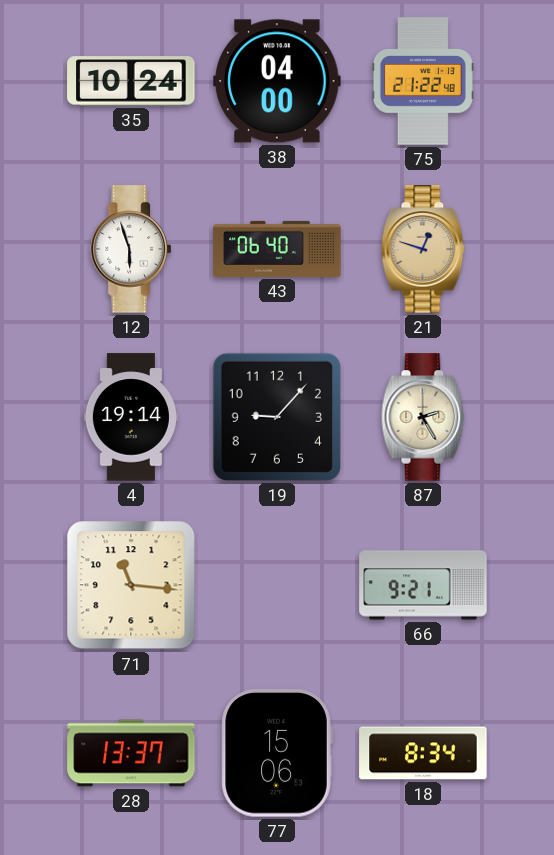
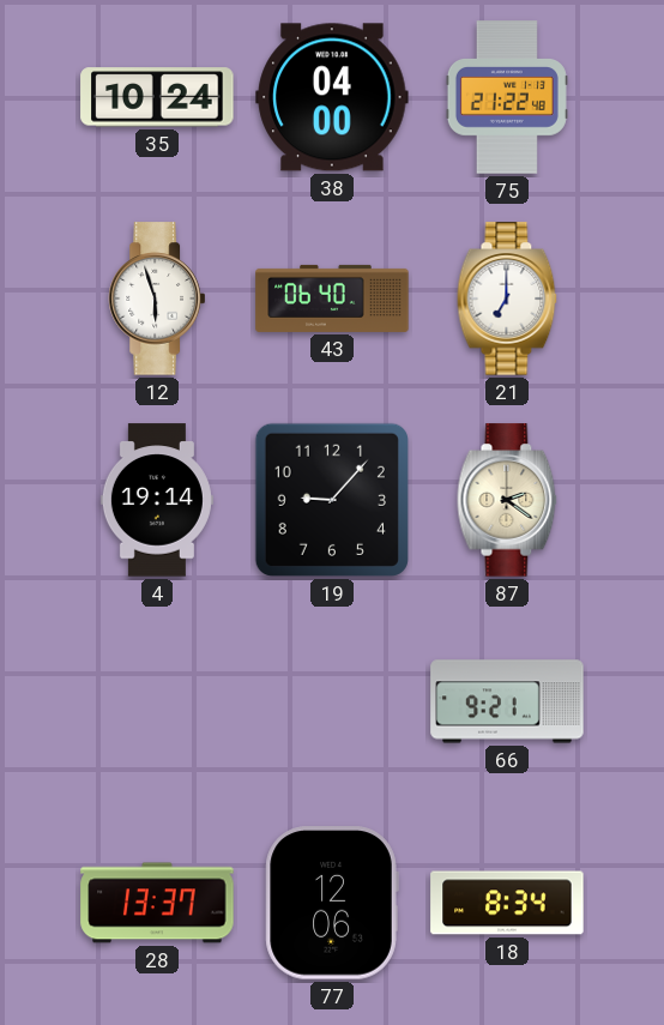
21: 12:48 -> 7:00
21 dial: champagne -> white
87: 2:25 -> 2:21
71: 11:16 -> none
77: 15:06 -> 12:06
